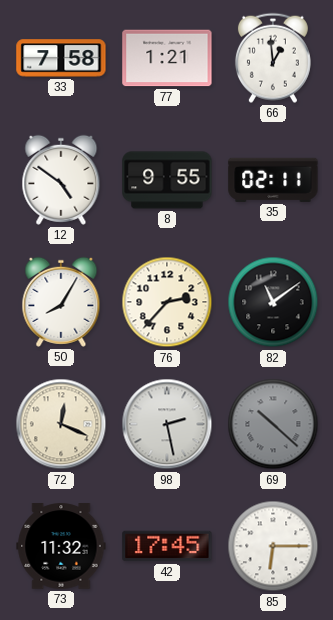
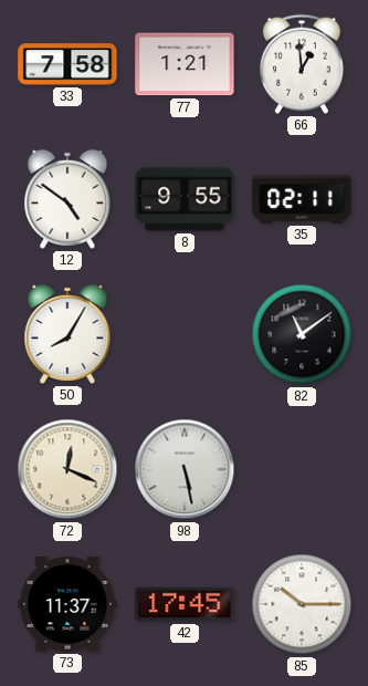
76: 2:37 -> none
98: 2:28 -> 5:28
69: 10:22 -> none
73: 11:32 -> 11:37
85: 6:15 -> 10:15
